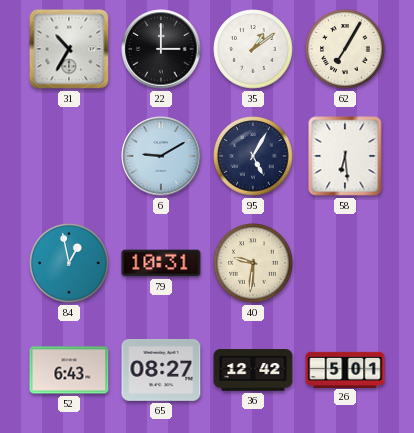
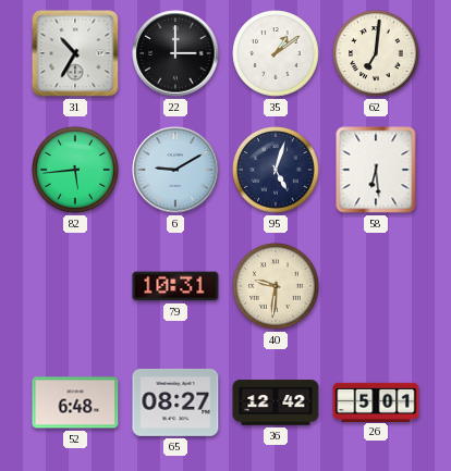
62: 7:05 -> 7:01
82: none -> 5:44
95: 5:05 -> 5:03
84: 12:58 -> none
52: 6:43 -> 6:48
